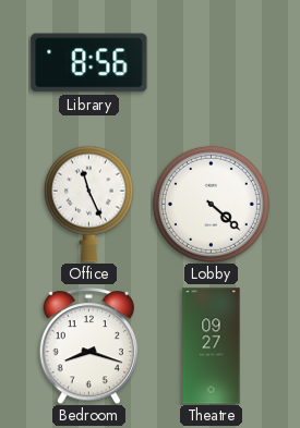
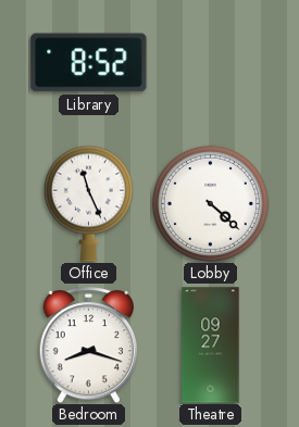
Library: 8:56 -> 8:52
